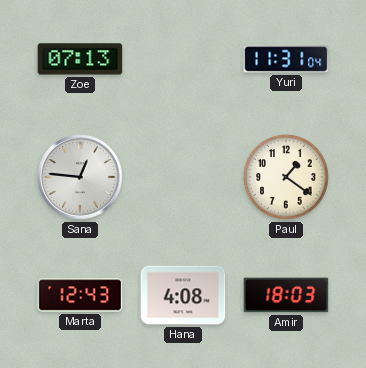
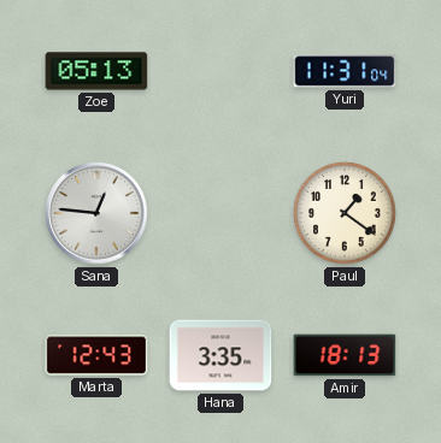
Zoe: 07:13 -> 05:13
Hana: 4:08 -> 3:35
Amir: 18:03 -> 18:13
